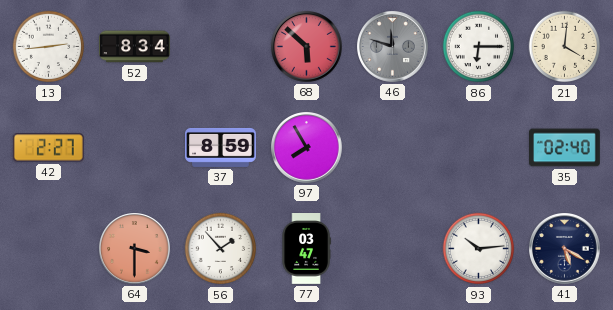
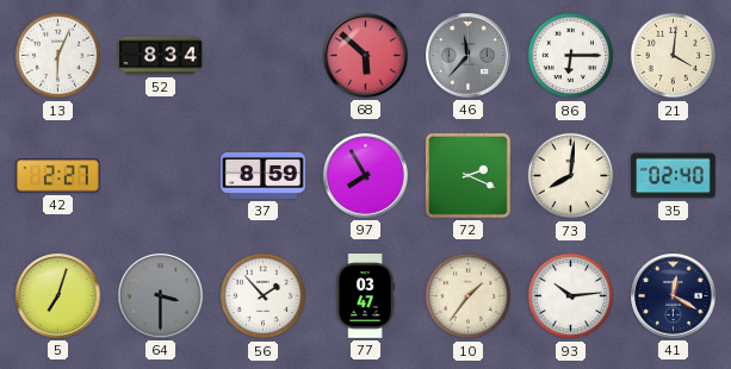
13: 2:44 -> 6:04
46: 11:48 -> 11:37
72: none -> 2:19
73: none -> 8:01
5: none -> 7:03
64 dial: salmon -> grey
10: none -> 1:36
41: 5:20 -> 12:20
